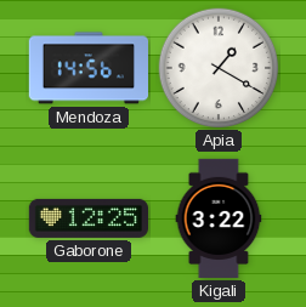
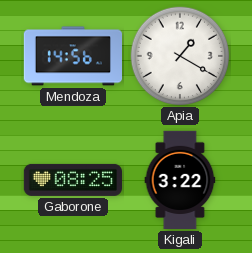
Gaborone: 12:25 -> 08:25
